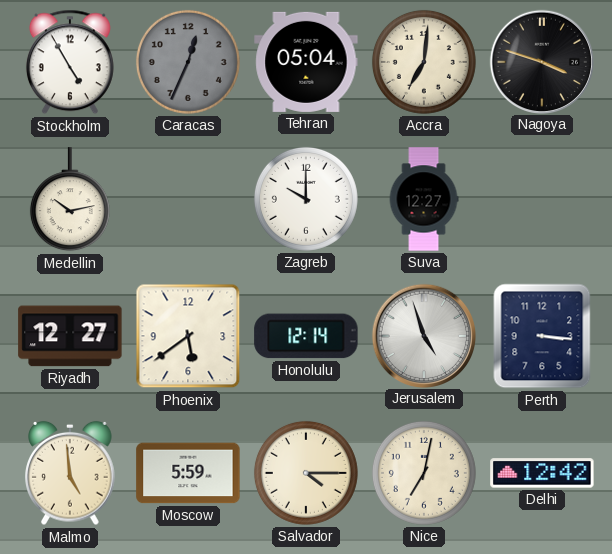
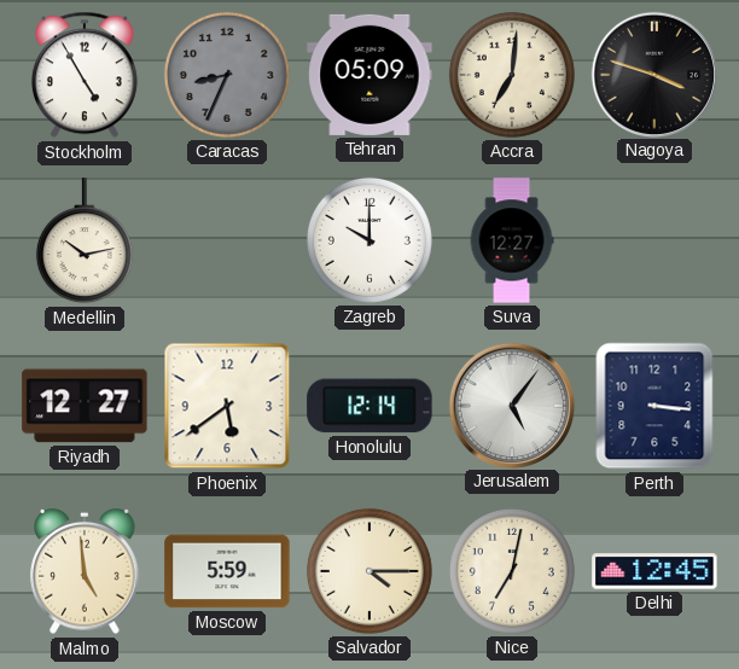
Caracas: 12:34 -> 8:34
Tehran: 05:04 -> 05:09
Jerusalem: 4:57 -> 5:06
Delhi: 12:42 -> 12:45
